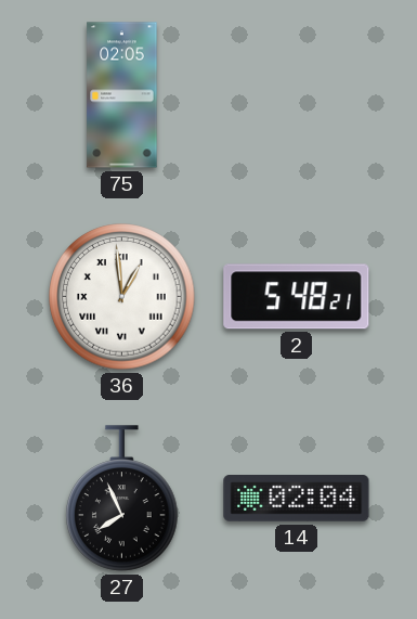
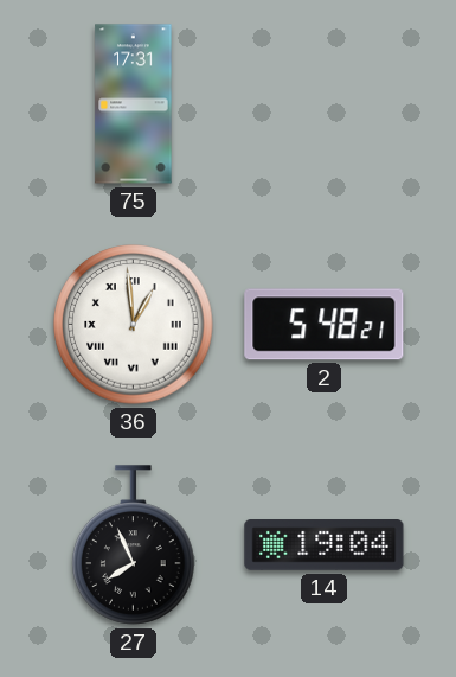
75: 02:05 -> 17:31
14: 02:04 -> 19:04
